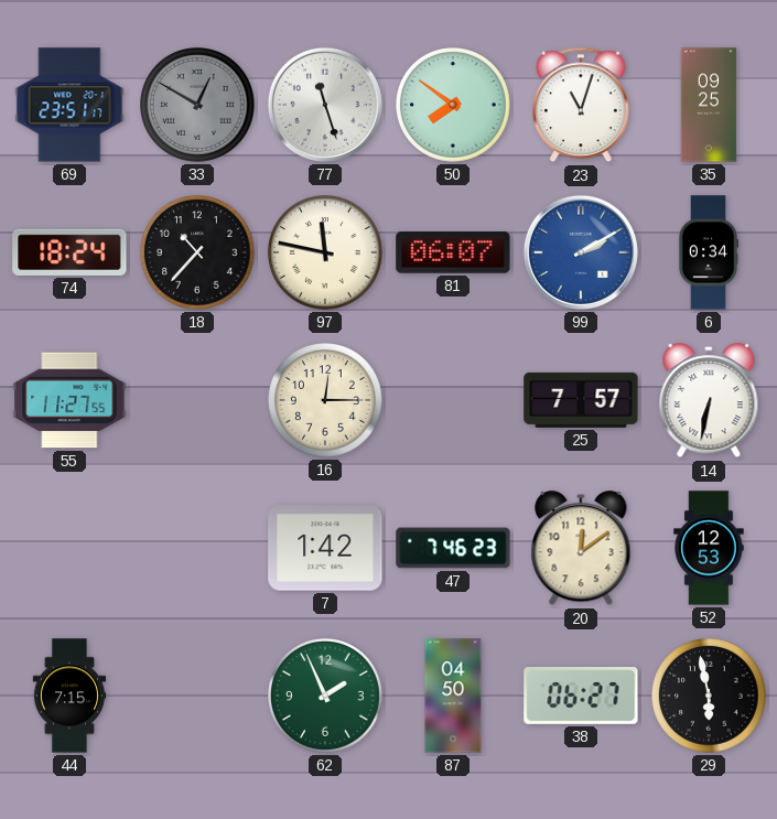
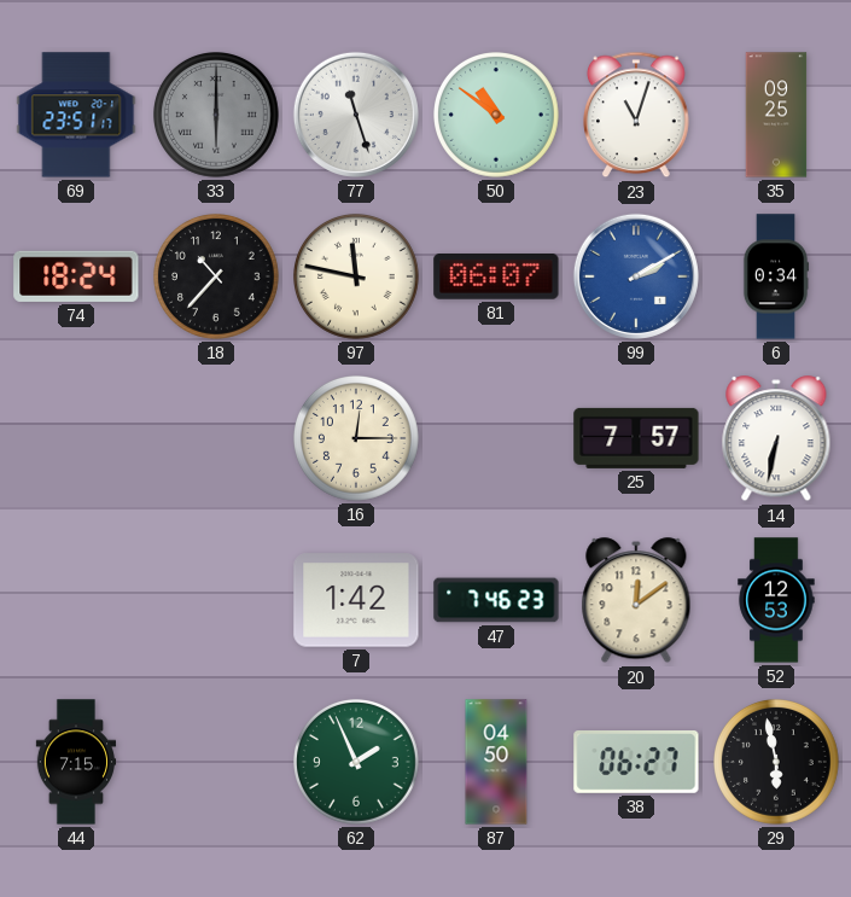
33: 12:50 -> 6:00
50: 7:51 -> 10:51
55: 11:27 -> none
